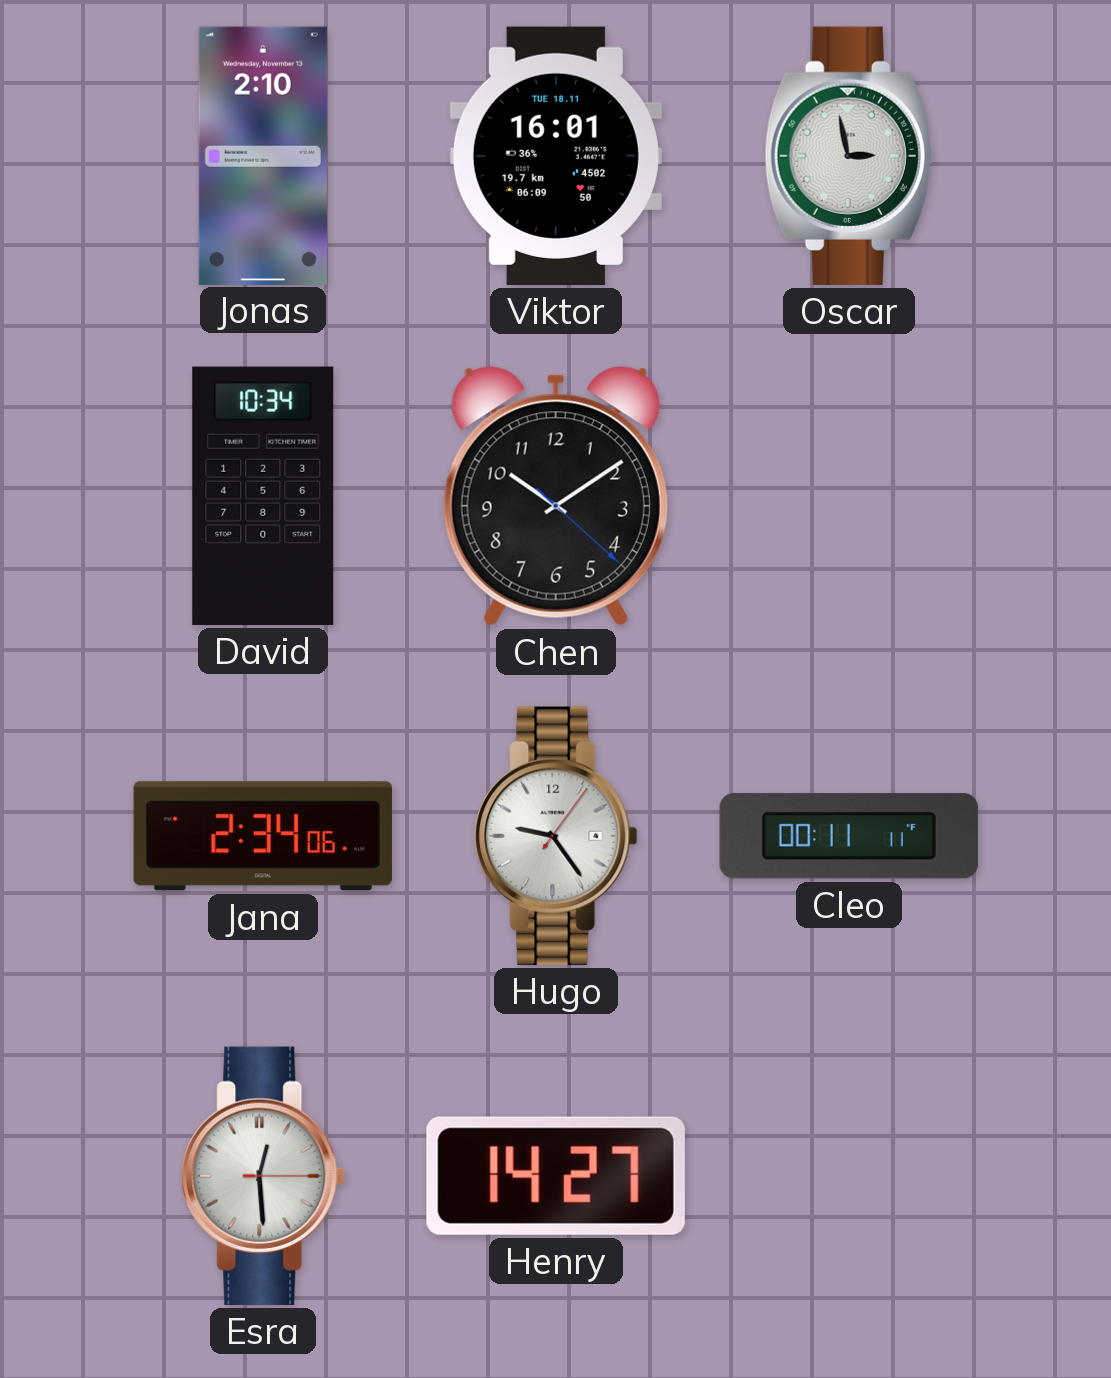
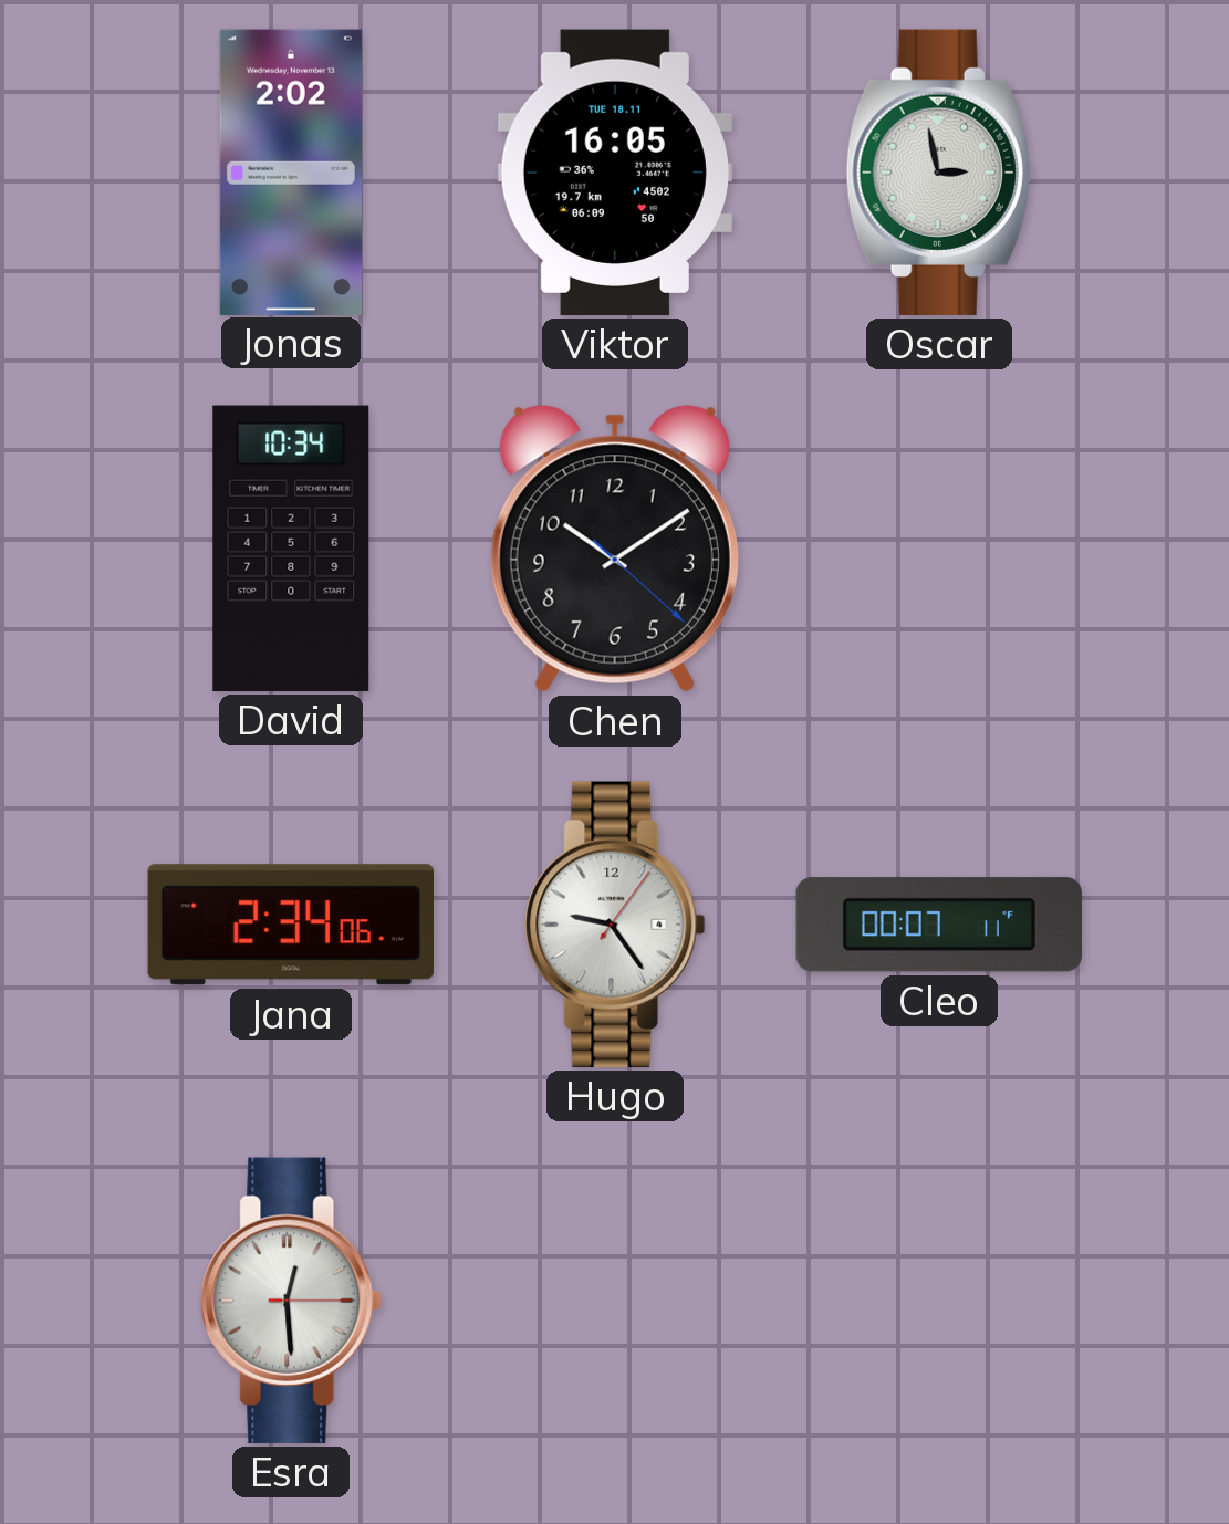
Jonas: 2:10 -> 2:02
Viktor: 16:01 -> 16:05
Cleo: 00:11 -> 00:07
Henry: 14:27 -> none
